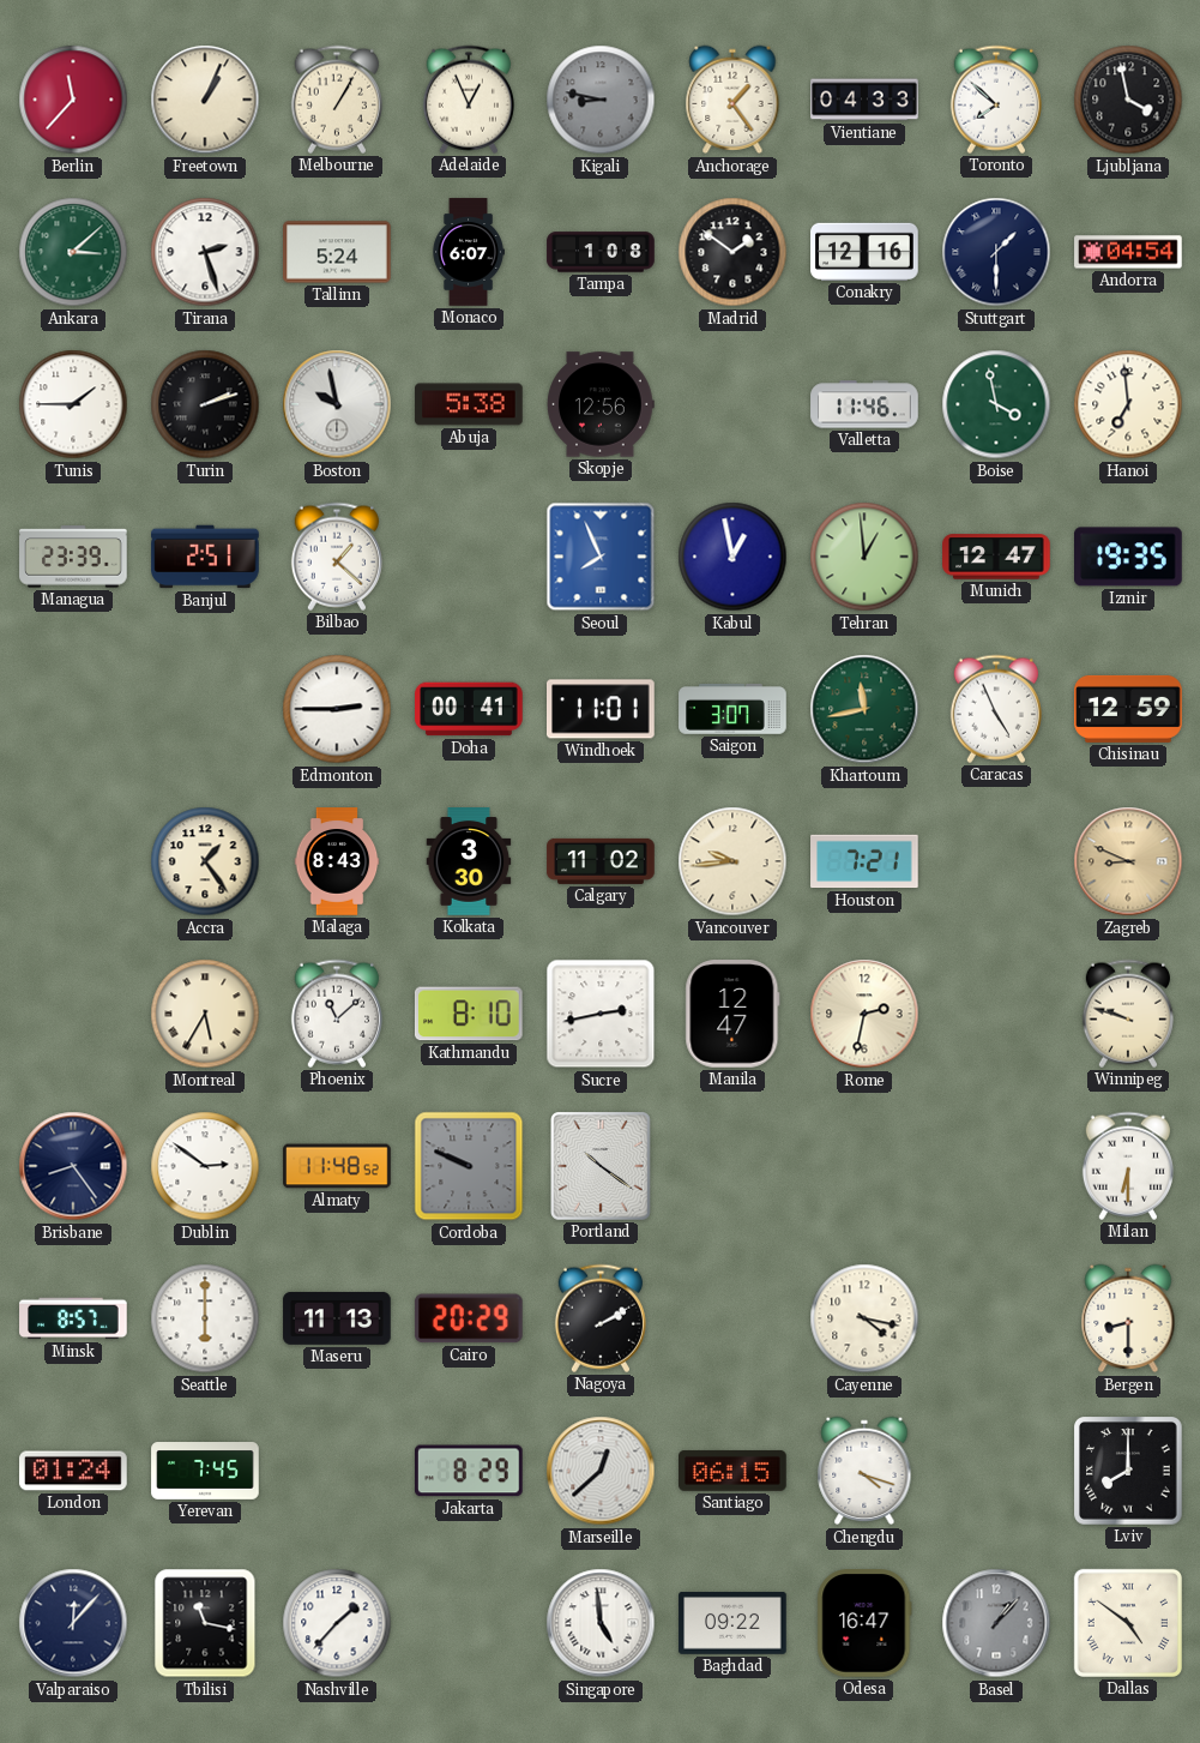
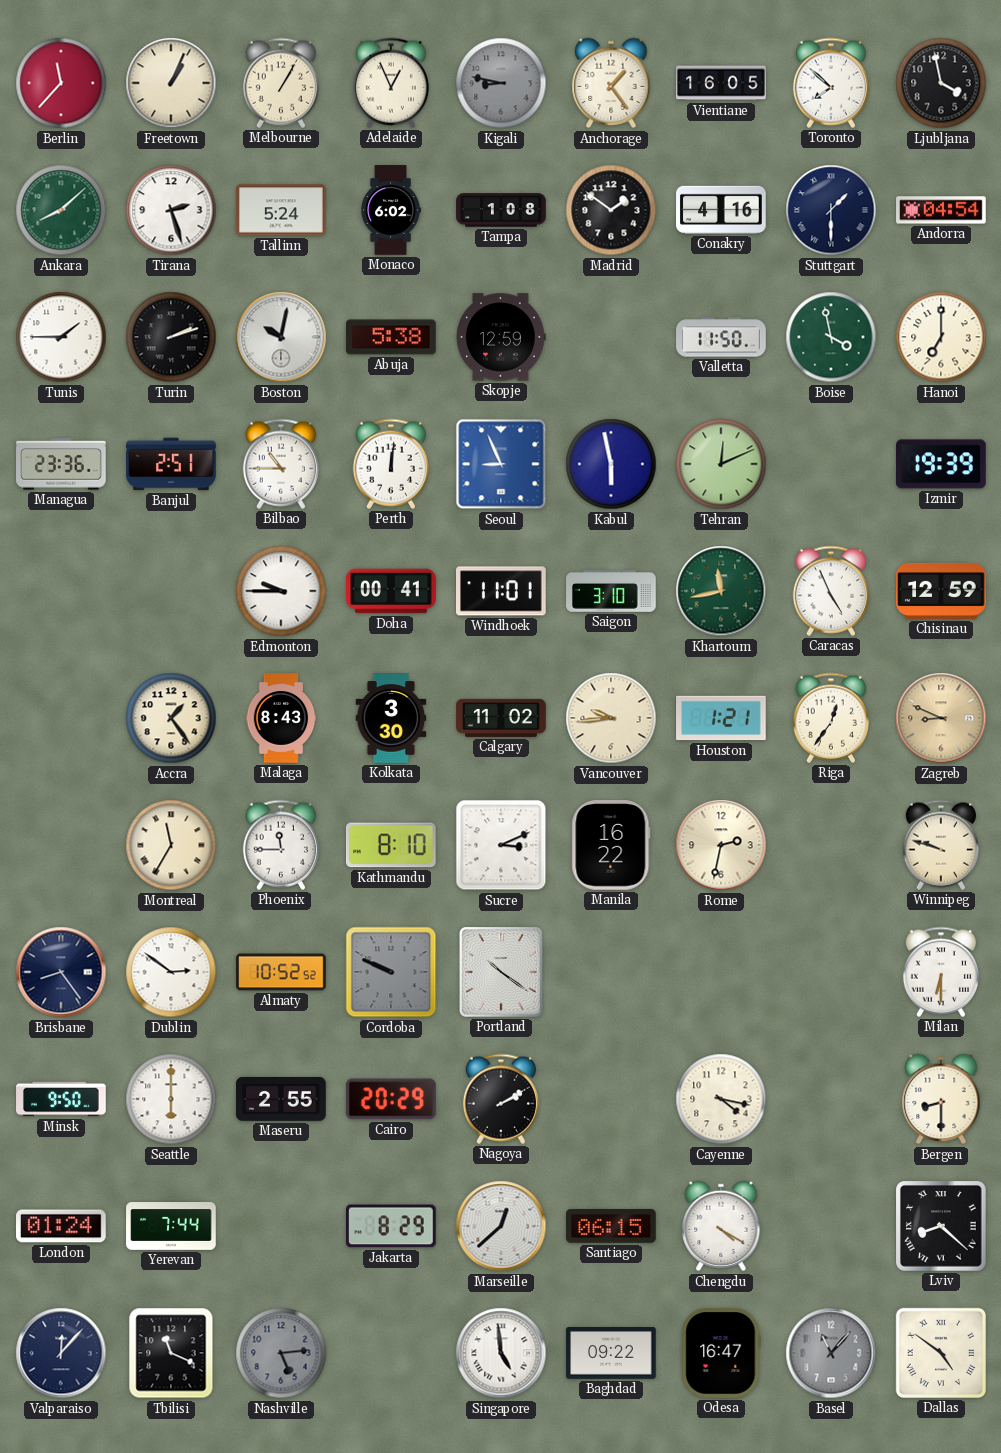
Vientiane: 04:33 -> 16:05
Ankara: 3:08 -> 8:08
Monaco: 6:07 -> 6:02
Conakry: 12:16 -> 4:16
Boston: 9:58 -> 10:02
Skopje: 12:56 -> 12:59
Valletta: 11:46 -> 11:50
Hanoi: 6:59 -> 7:00
Managua: 23:39 -> 23:36
Bilbao: 1:22 -> 10:45
Perth: none -> 12:01
Seoul: 7:56 -> 8:56
Kabul: 12:58 -> 5:58
Tehran: 12:59 -> 12:11
Munich: 12:47 -> none
Izmir: 19:35 -> 19:39
Edmonton: 2:45 -> 9:45
Saigon: 3:07 -> 3:10
Houston: 7:21 -> 1:21
Riga: none -> 12:36
Montreal: 5:35 -> 11:35
Phoenix: 11:08 -> 11:45
Sucre: 2:43 -> 3:11
Manila: 12:47 -> 16:22
Almaty: 11:48 -> 10:52
Minsk: 8:57 -> 9:50
Maseru: 11:13 -> 2:55
Yerevan: 7:45 -> 7:44
Chengdu: 4:18 -> 4:20
Lviv: 8:00 -> 8:22
Tbilisi: 11:17 -> 11:19
Nashville: 1:37 -> 5:14
Nashville dial: white -> grey
Basel: 1:07 -> 11:07
